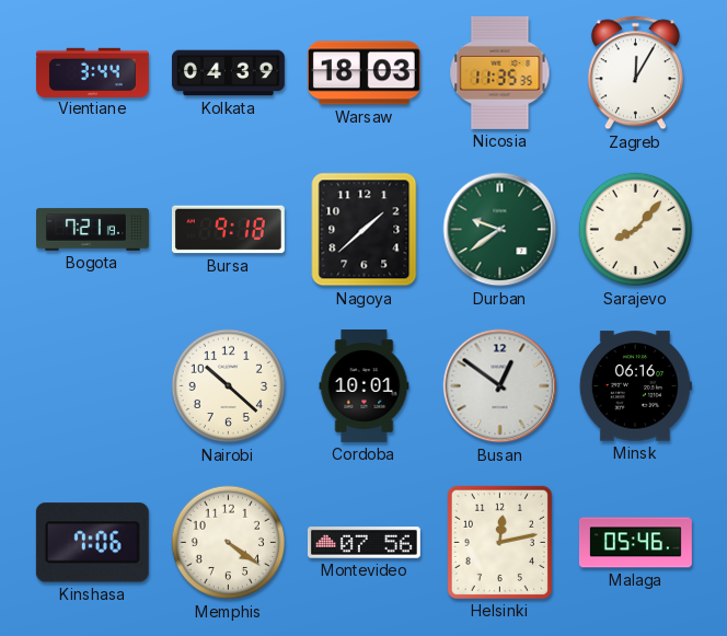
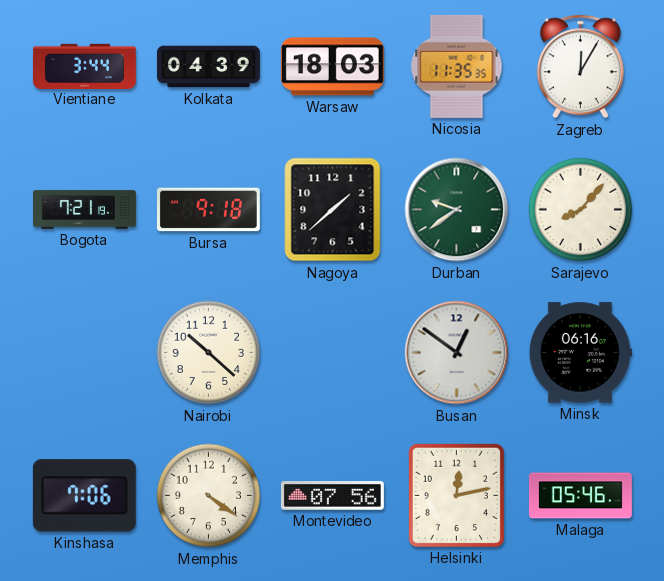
Cordoba: 10:01 -> none
